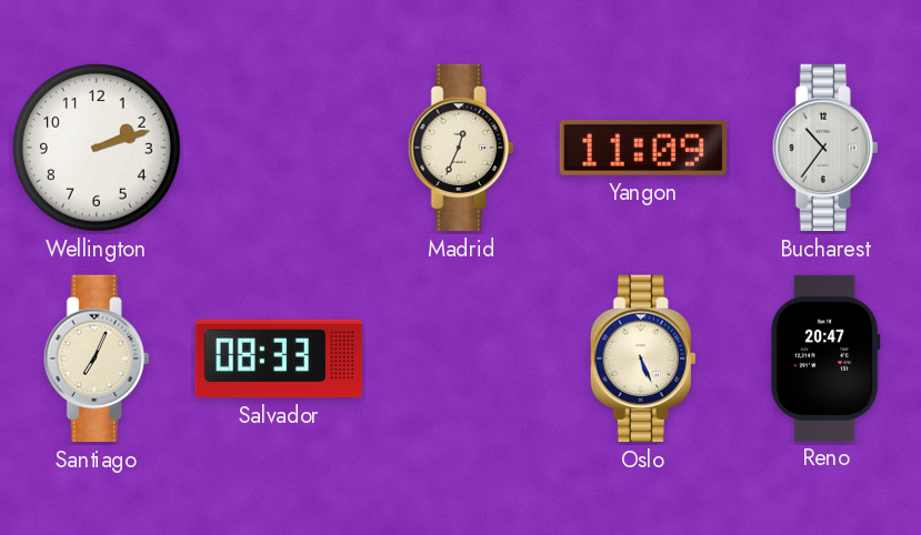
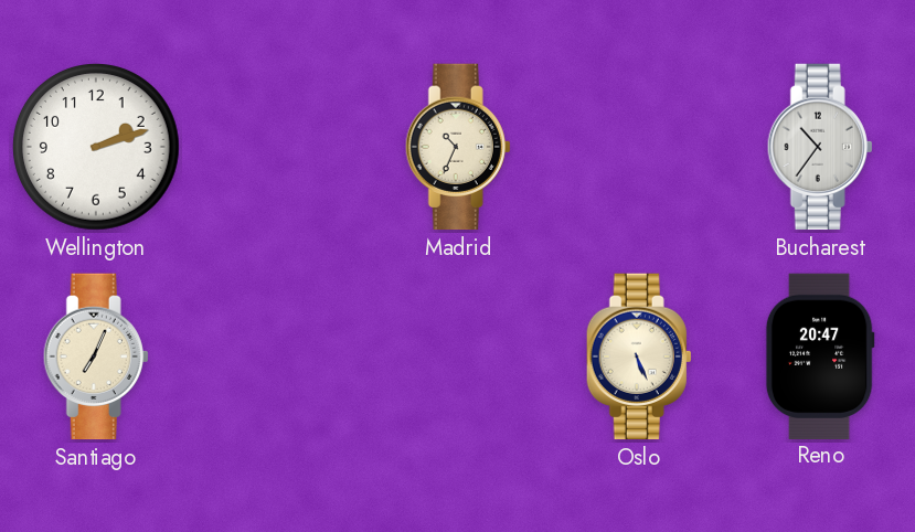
Madrid: 12:34 -> 10:34
Yangon: 11:09 -> none
Salvador: 08:33 -> none
